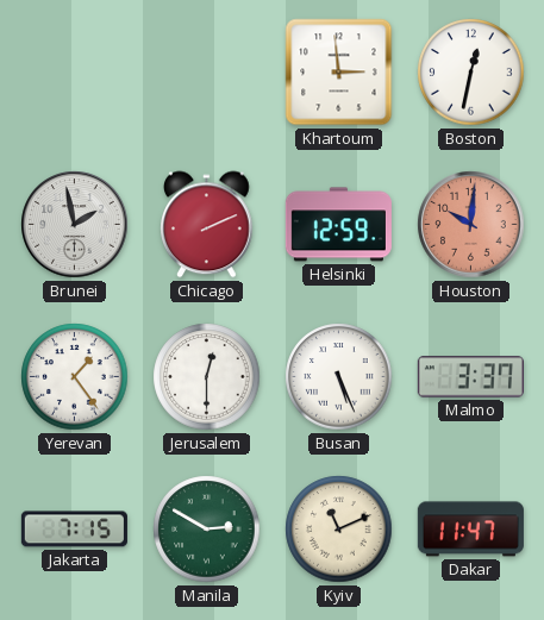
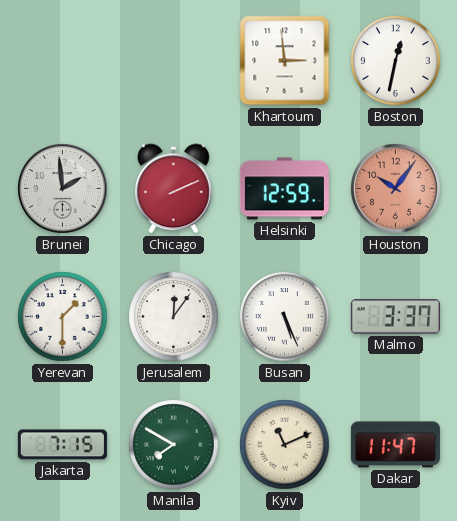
Brunei: 1:58 -> 1:59
Houston: 10:01 -> 10:06
Yerevan: 1:24 -> 1:30
Jerusalem: 12:30 -> 12:06
Manila: 2:50 -> 7:50
